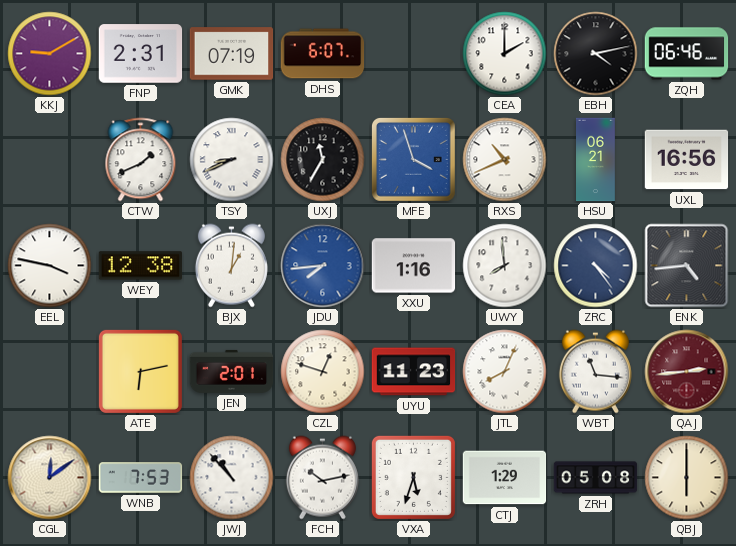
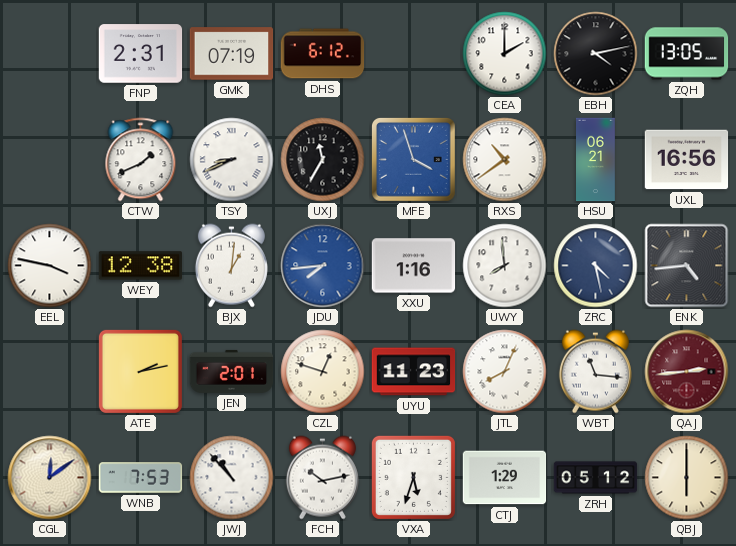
KKJ: 9:10 -> none
DHS: 6:07 -> 6:12
ZQH: 06:46 -> 13:05
RXS: 10:41 -> 10:39
ZRC: 4:24 -> 4:28
ATE: 6:13 -> 2:13
ZRH: 05:08 -> 05:12
